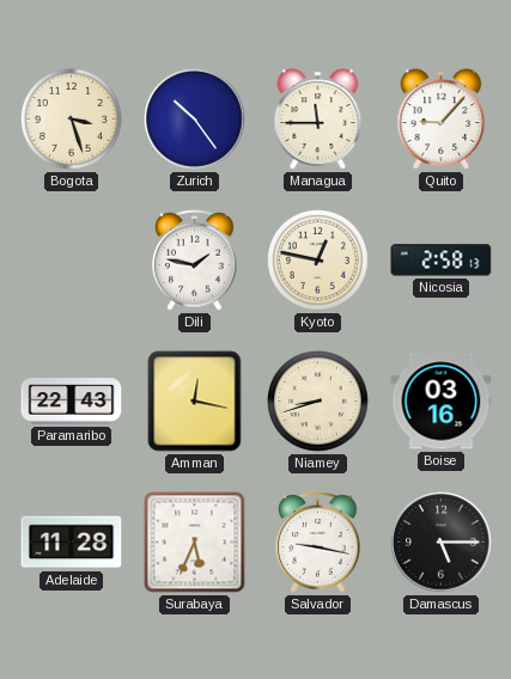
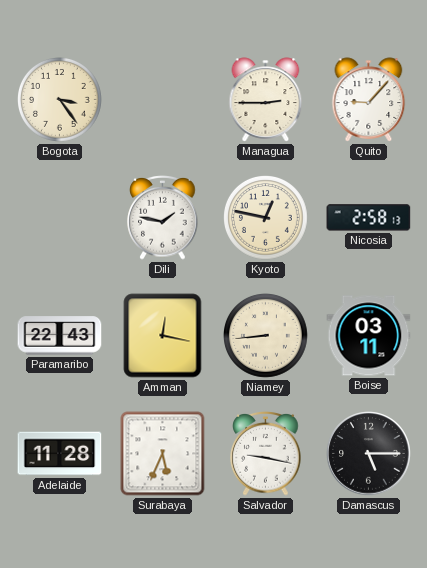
Bogota: 3:27 -> 3:24
Zurich: 10:24 -> none
Managua: 11:45 -> 2:45
Niamey: 8:42 -> 8:44
Boise: 03:16 -> 03:11
